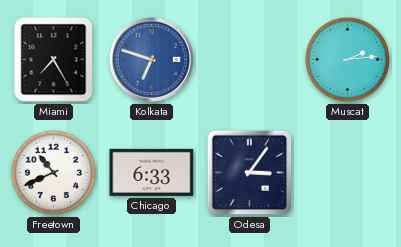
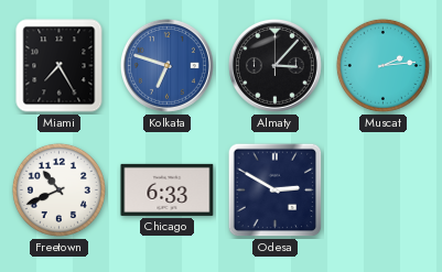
Almaty: none -> 3:07
Odesa: 3:06 -> 2:50
